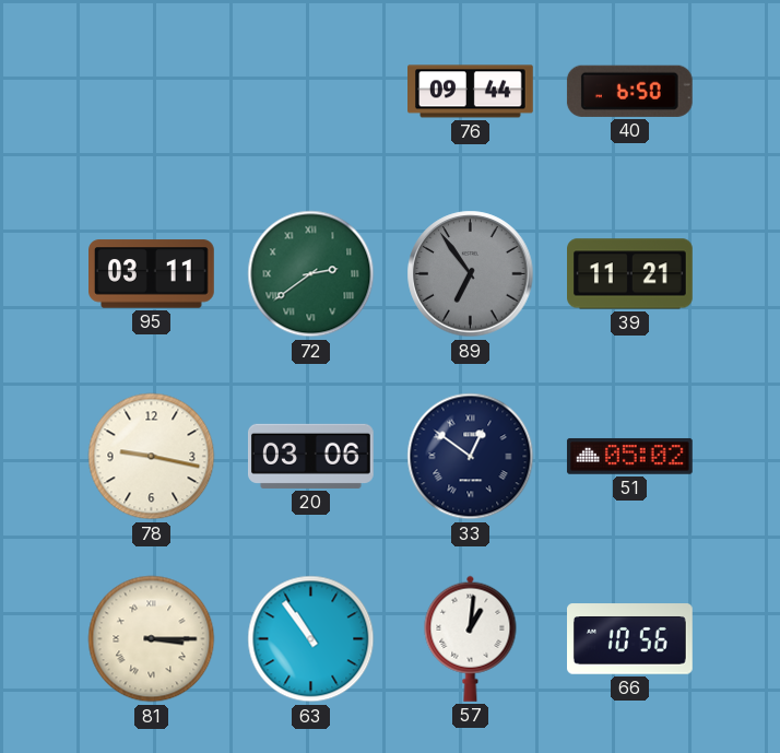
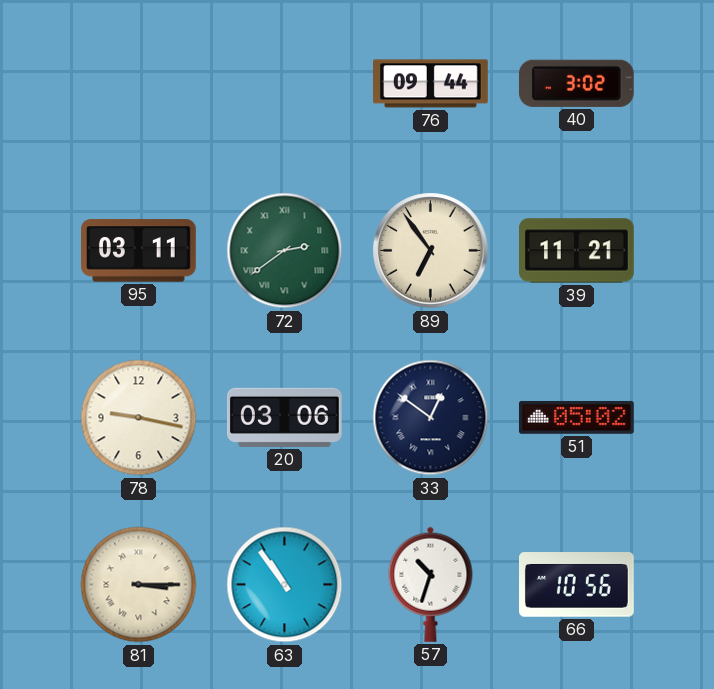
40: 6:50 -> 3:02
89 dial: grey -> cream
57: 1:01 -> 10:33
